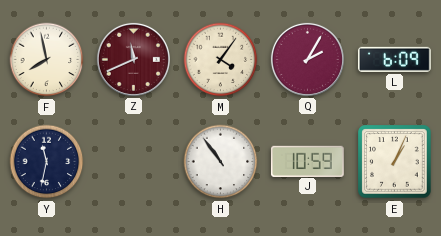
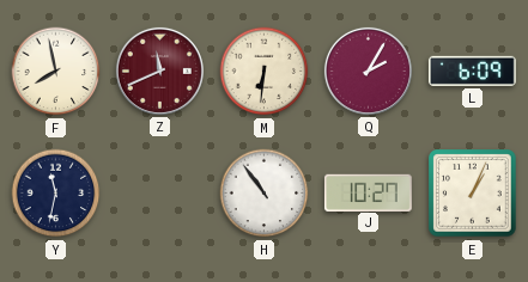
M: 4:06 -> 6:31
J: 10:59 -> 10:27
